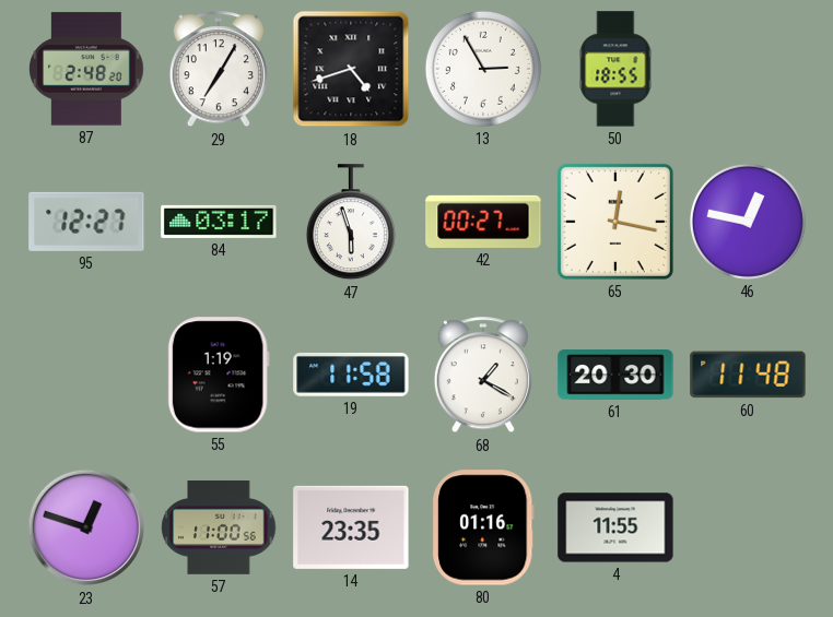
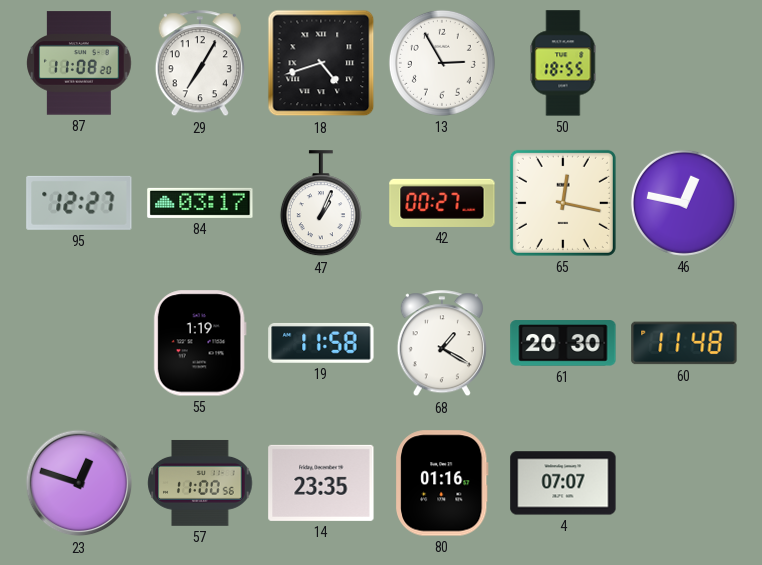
87: 2:48 -> 11:08
47: 5:57 -> 1:04
4: 11:55 -> 07:07
